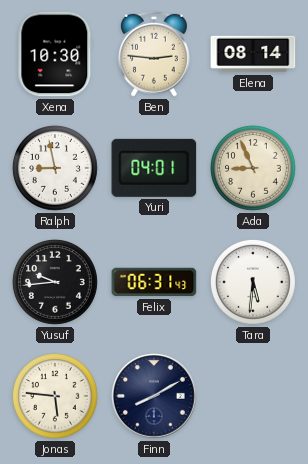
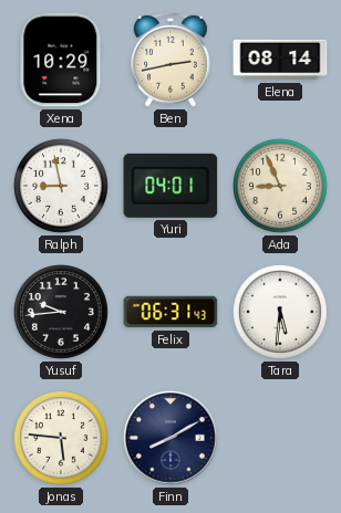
Xena: 10:30 -> 10:29
Ben: 2:46 -> 2:43
